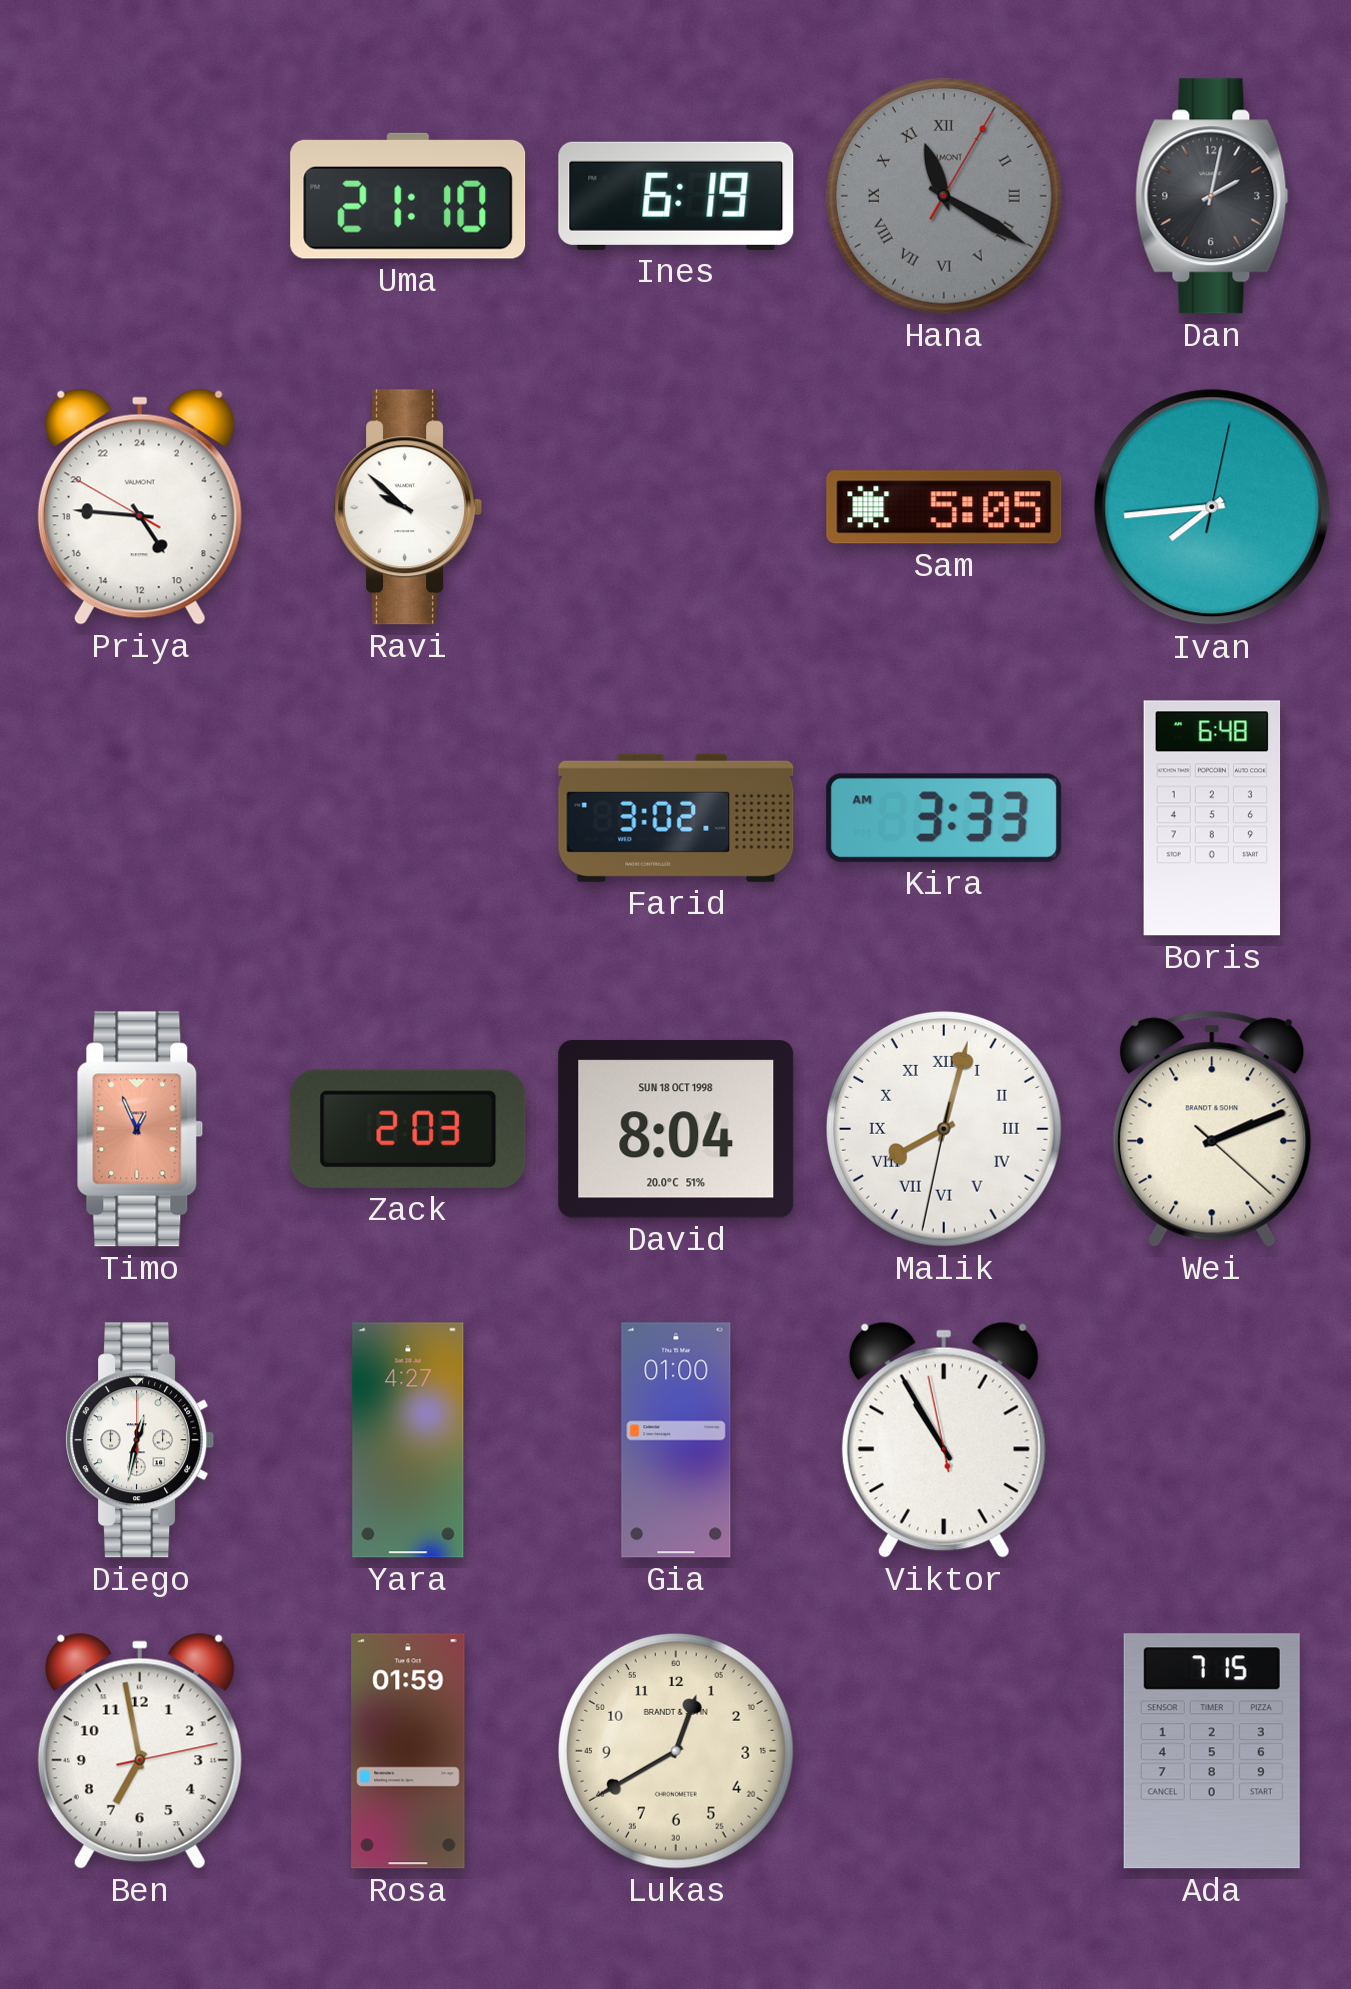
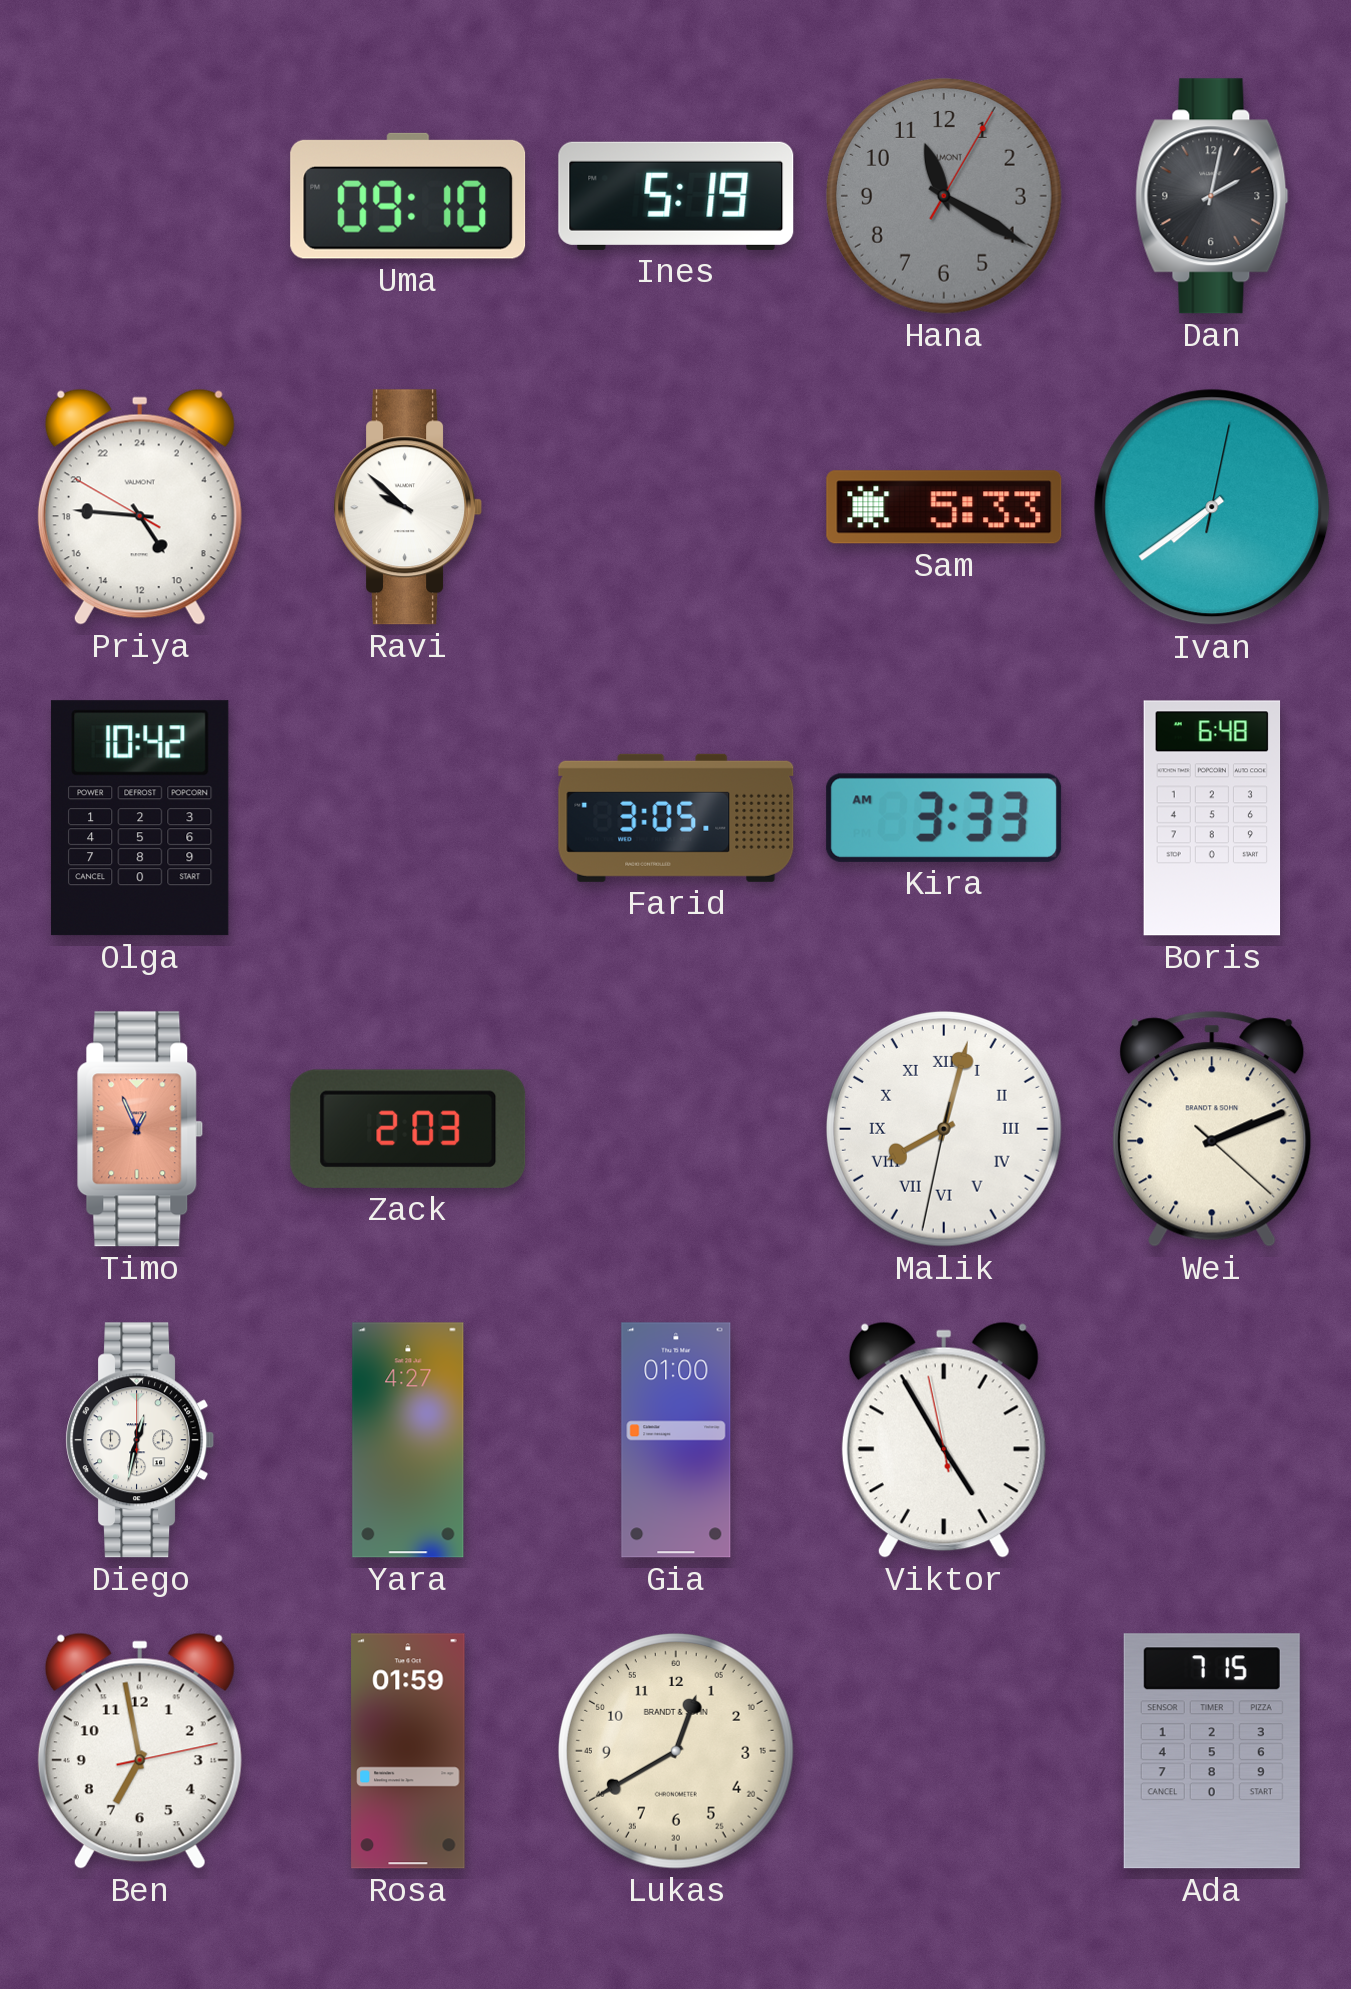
Uma: 21:10 -> 09:10
Ines: 6:19 -> 5:19
Hana numerals: Roman -> Arabic
Sam: 5:05 -> 5:33
Ivan: 7:44 -> 7:39
Olga: none -> 10:42
Farid: 3:02 -> 3:05
David: 8:04 -> none
Viktor: 10:54 -> 4:54
